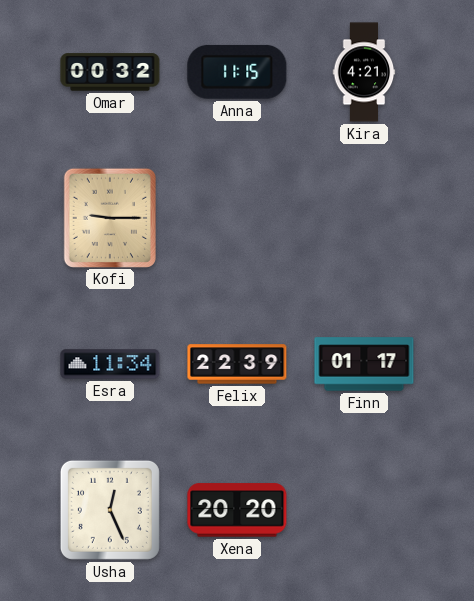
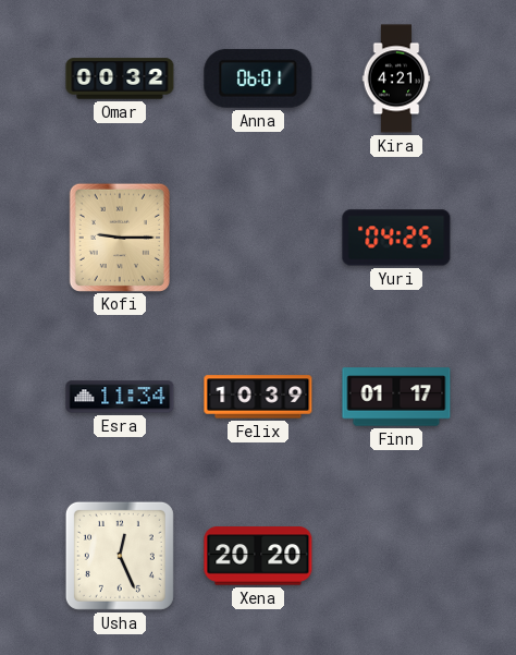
Anna: 11:15 -> 06:01
Yuri: none -> 04:25
Felix: 22:39 -> 10:39
